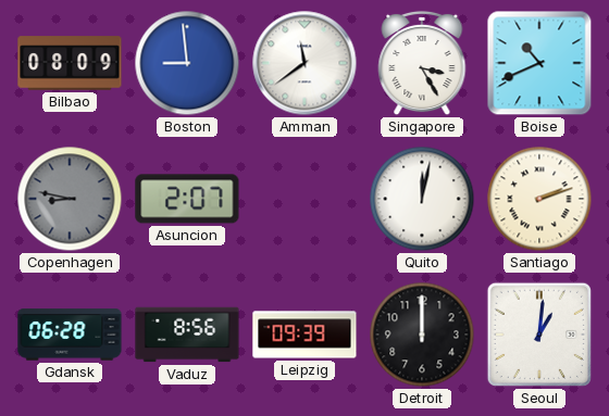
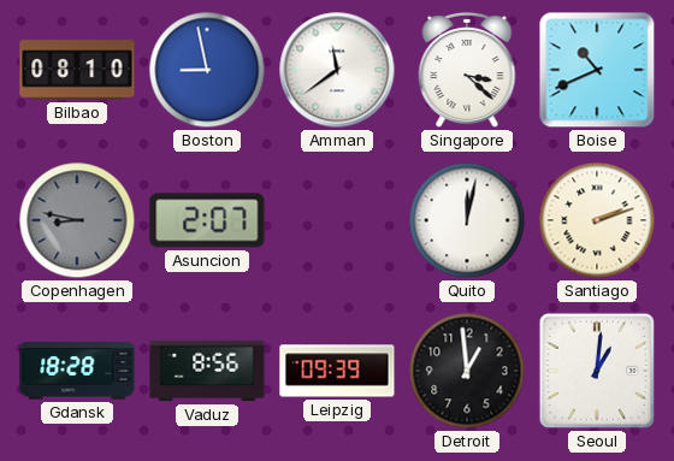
Bilbao: 08:09 -> 08:10
Boston: 8:59 -> 8:58
Singapore: 3:25 -> 3:22
Gdansk: 06:28 -> 18:28
Detroit: 12:00 -> 12:59
